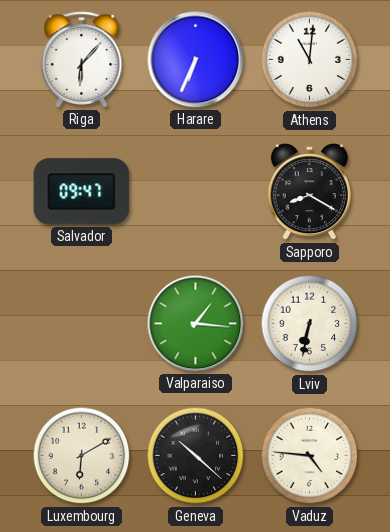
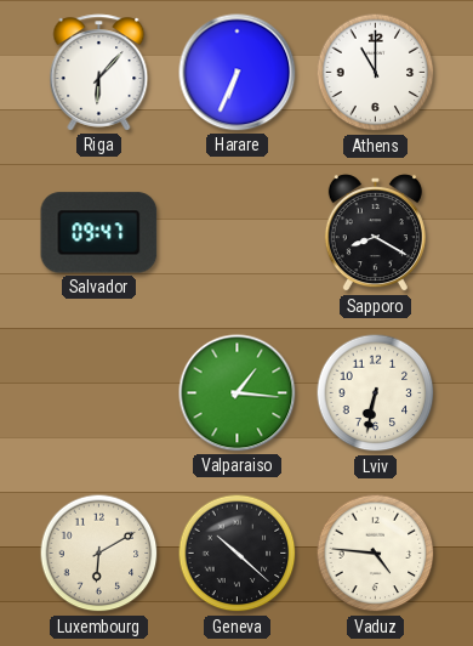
Athens: 11:01 -> 11:00
